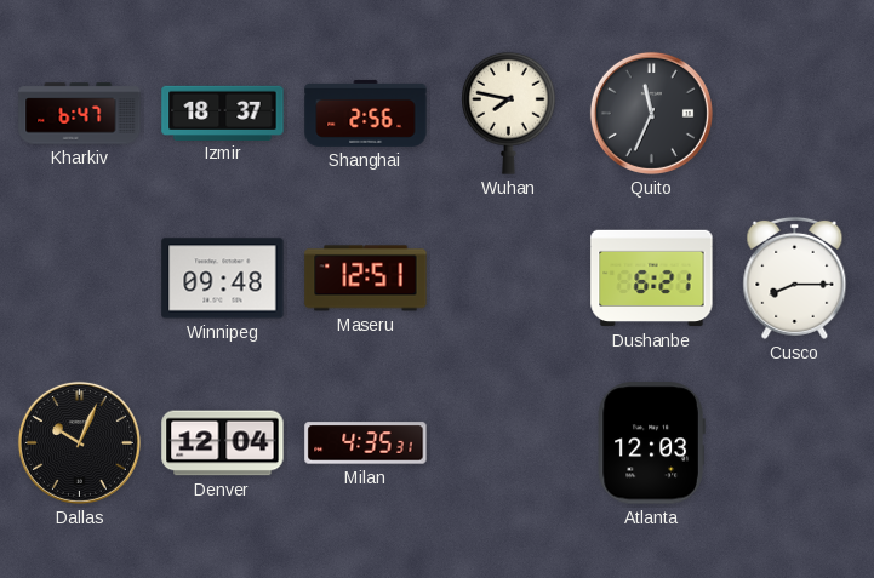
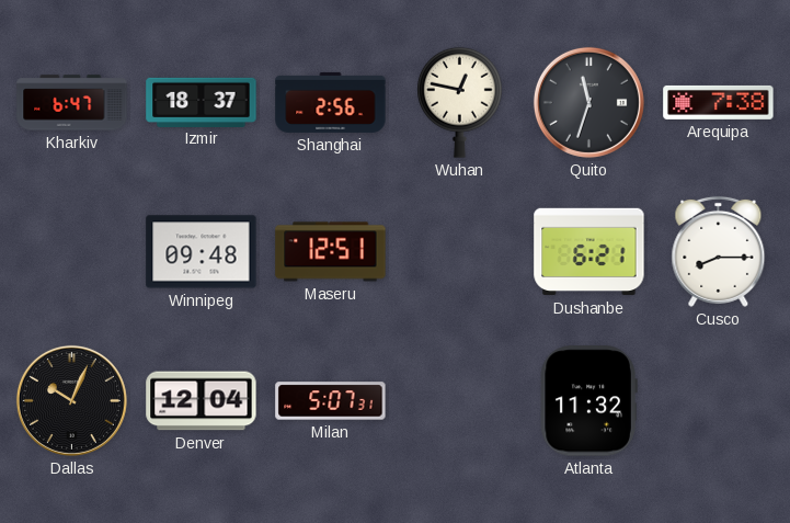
Wuhan: 7:47 -> 12:47
Quito: 11:34 -> 11:33
Arequipa: none -> 7:38
Milan: 4:35 -> 5:07
Atlanta: 12:03 -> 11:32
